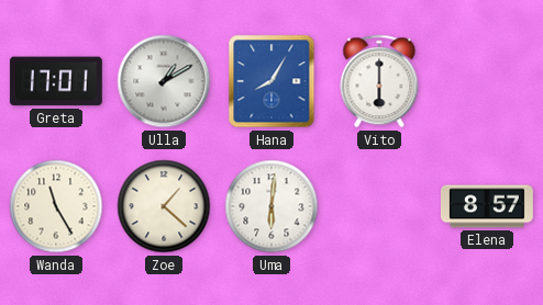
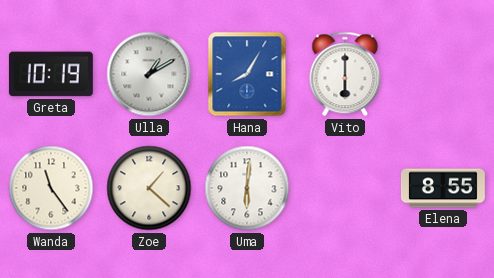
Greta: 17:01 -> 10:19
Wanda: 11:25 -> 11:24
Elena: 8:57 -> 8:55
